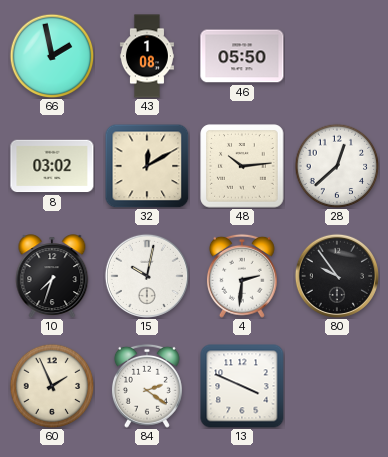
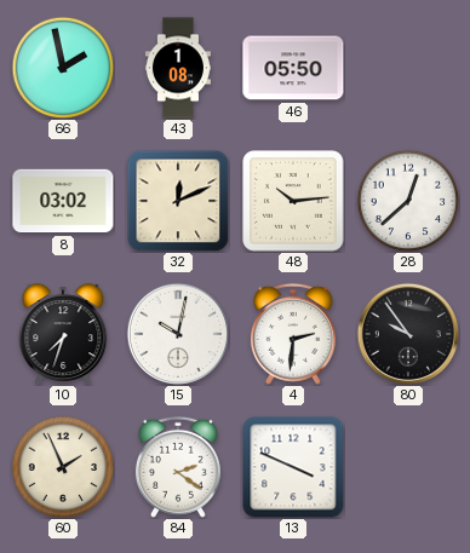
32: 12:10 -> 12:11
